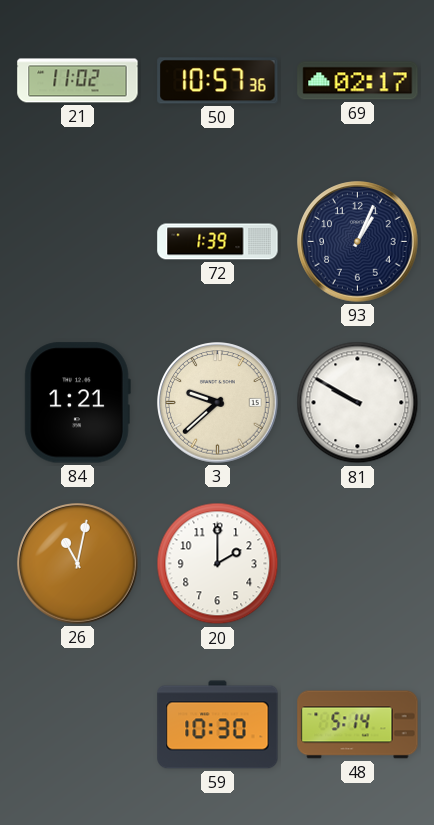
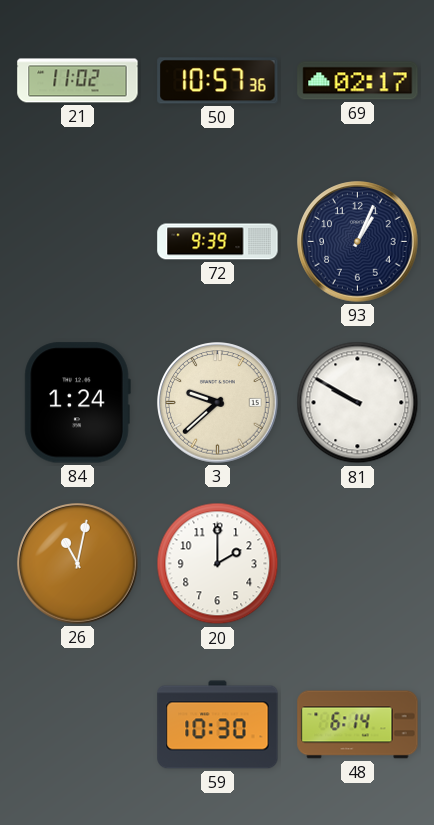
72: 1:39 -> 9:39
84: 1:21 -> 1:24
48: 5:14 -> 6:14
